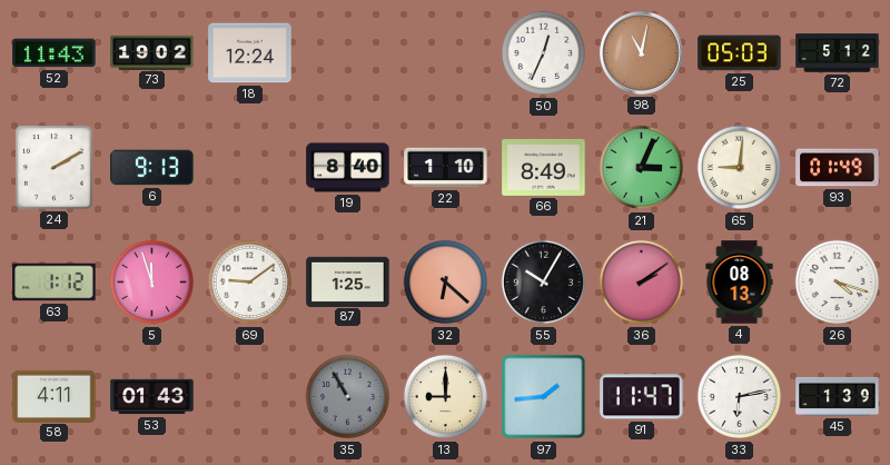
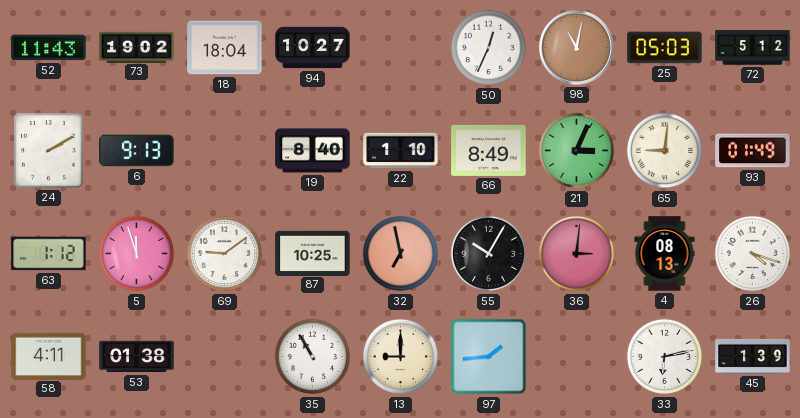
18: 12:24 -> 18:04
94: none -> 10:27
87: 1:25 -> 10:25
32: 6:22 -> 6:58
36: 2:09 -> 3:01
53: 01:43 -> 01:38
35 dial: grey -> white
91: 11:47 -> none
